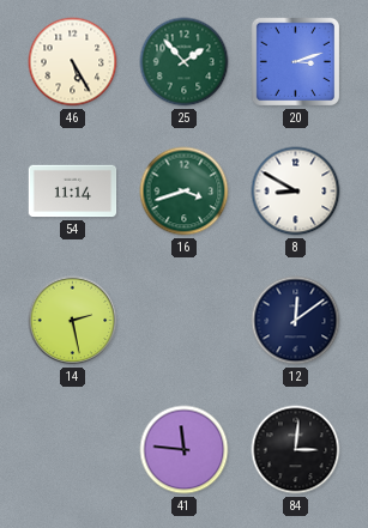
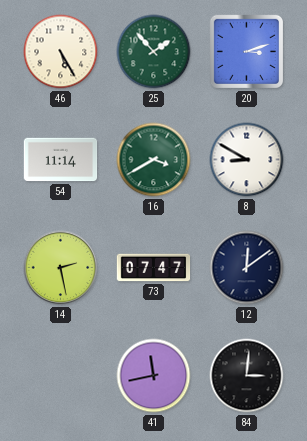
16: 3:42 -> 3:40
73: none -> 07:47
41: 11:46 -> 11:43
